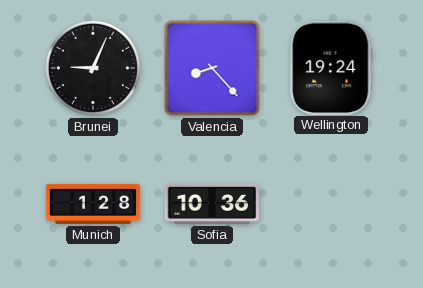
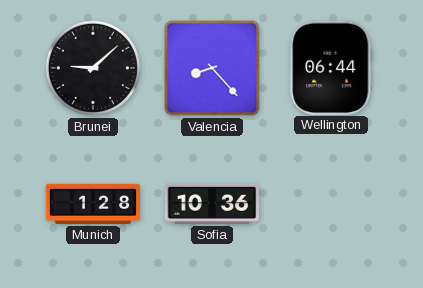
Brunei: 9:04 -> 9:08
Wellington: 19:24 -> 06:44
